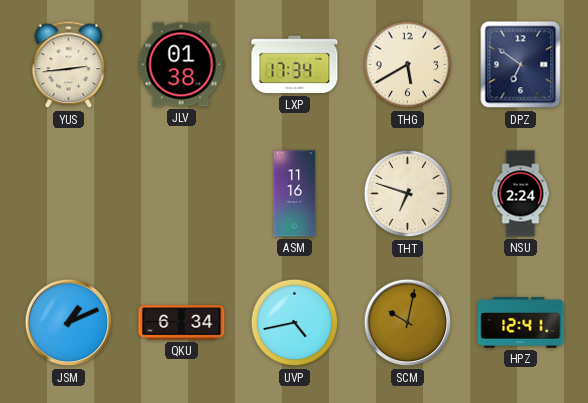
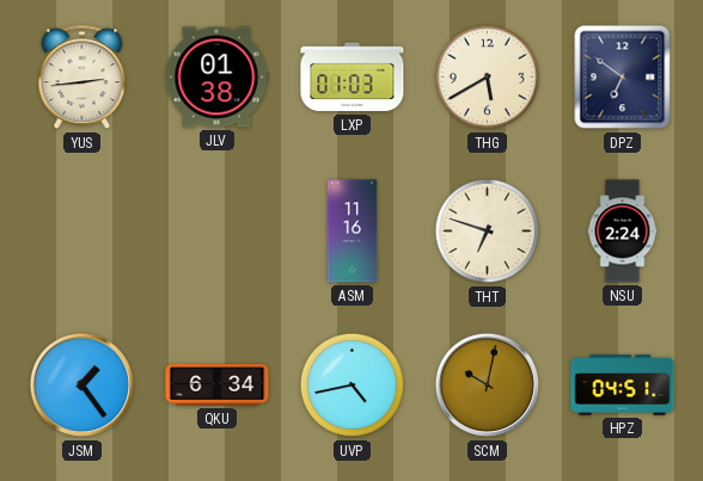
LXP: 17:34 -> 01:03
JSM: 1:11 -> 1:24
HPZ: 12:41 -> 04:51
